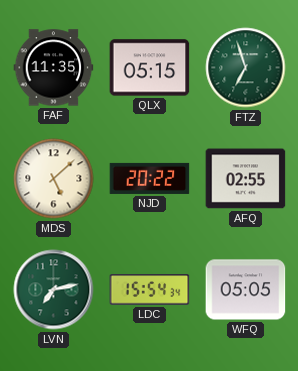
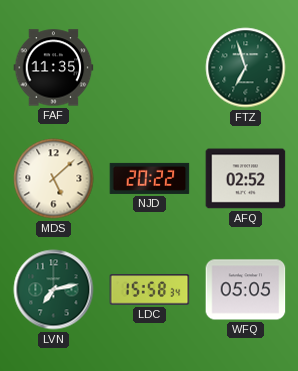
QLX: 05:15 -> none
AFQ: 02:55 -> 02:52
LDC: 15:54 -> 15:58
